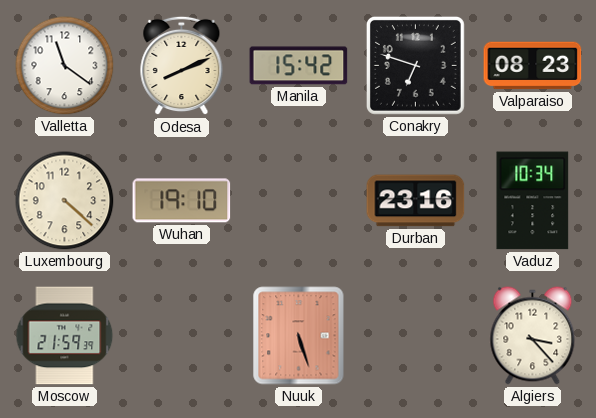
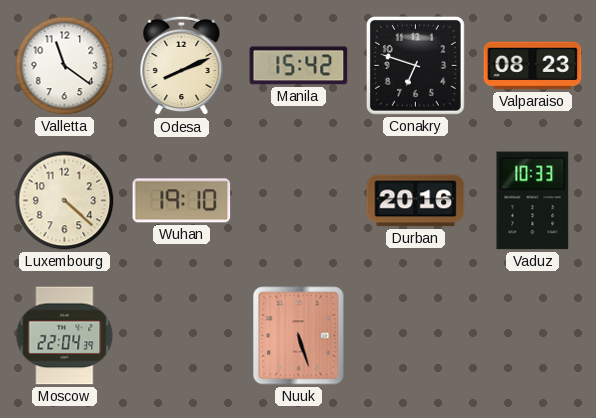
Durban: 23:16 -> 20:16
Vaduz: 10:34 -> 10:33
Moscow: 21:59 -> 22:04
Algiers: 3:23 -> none
